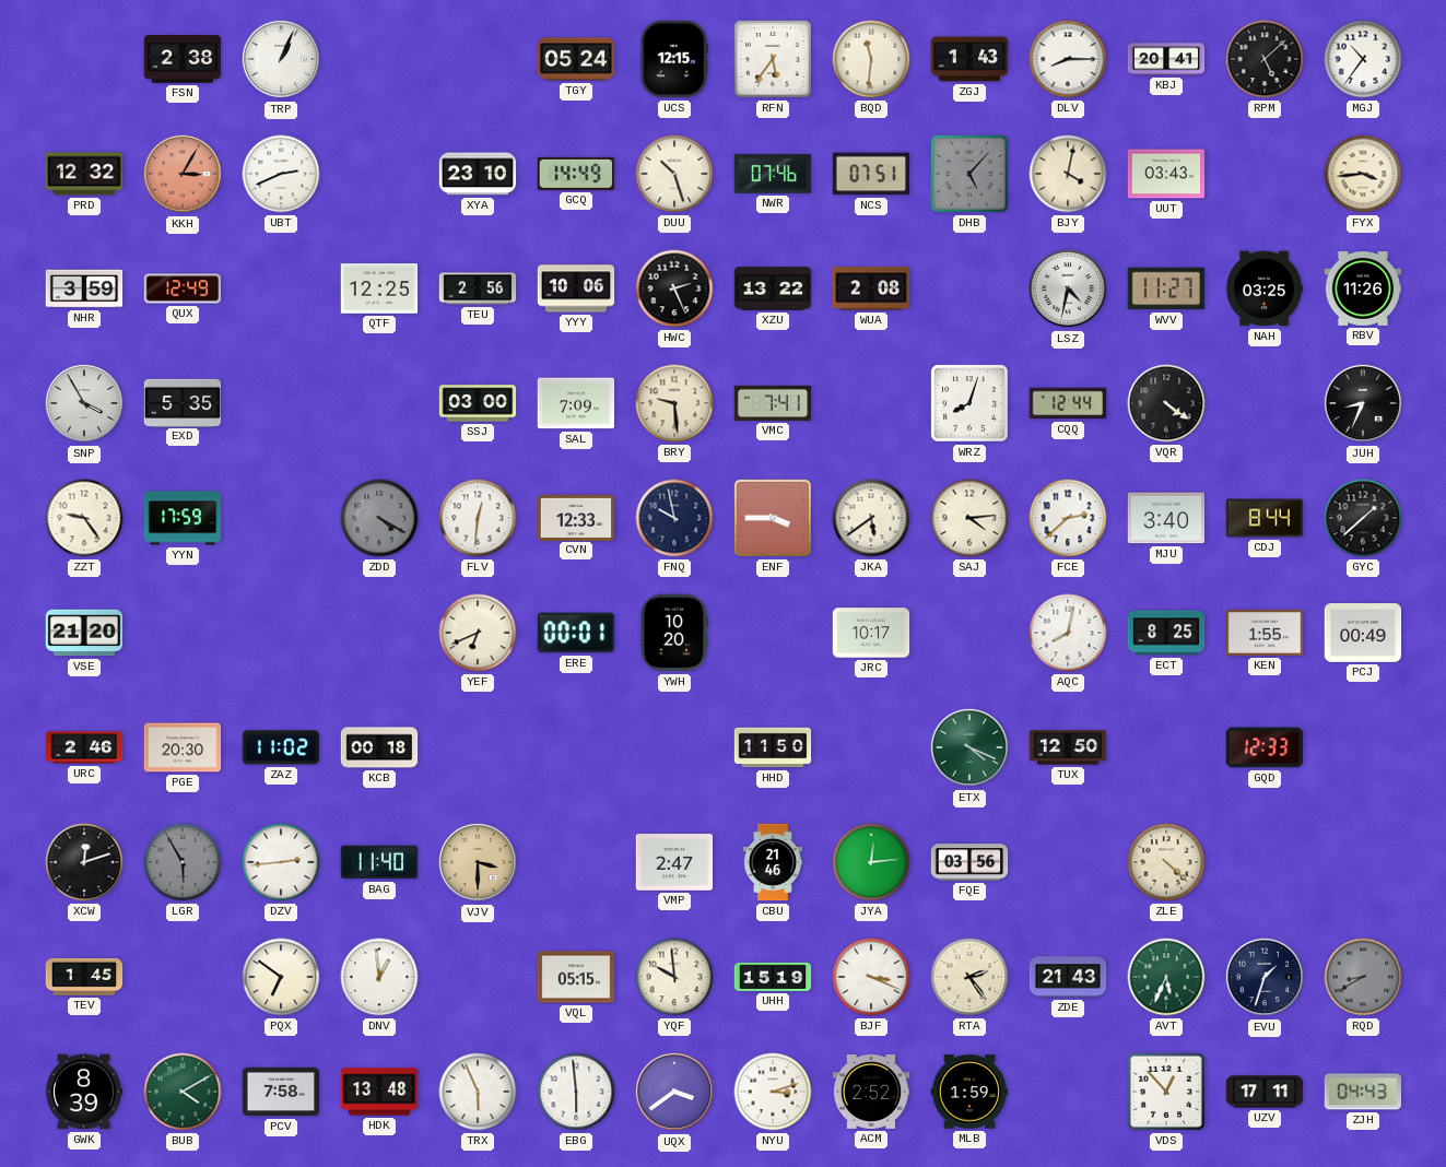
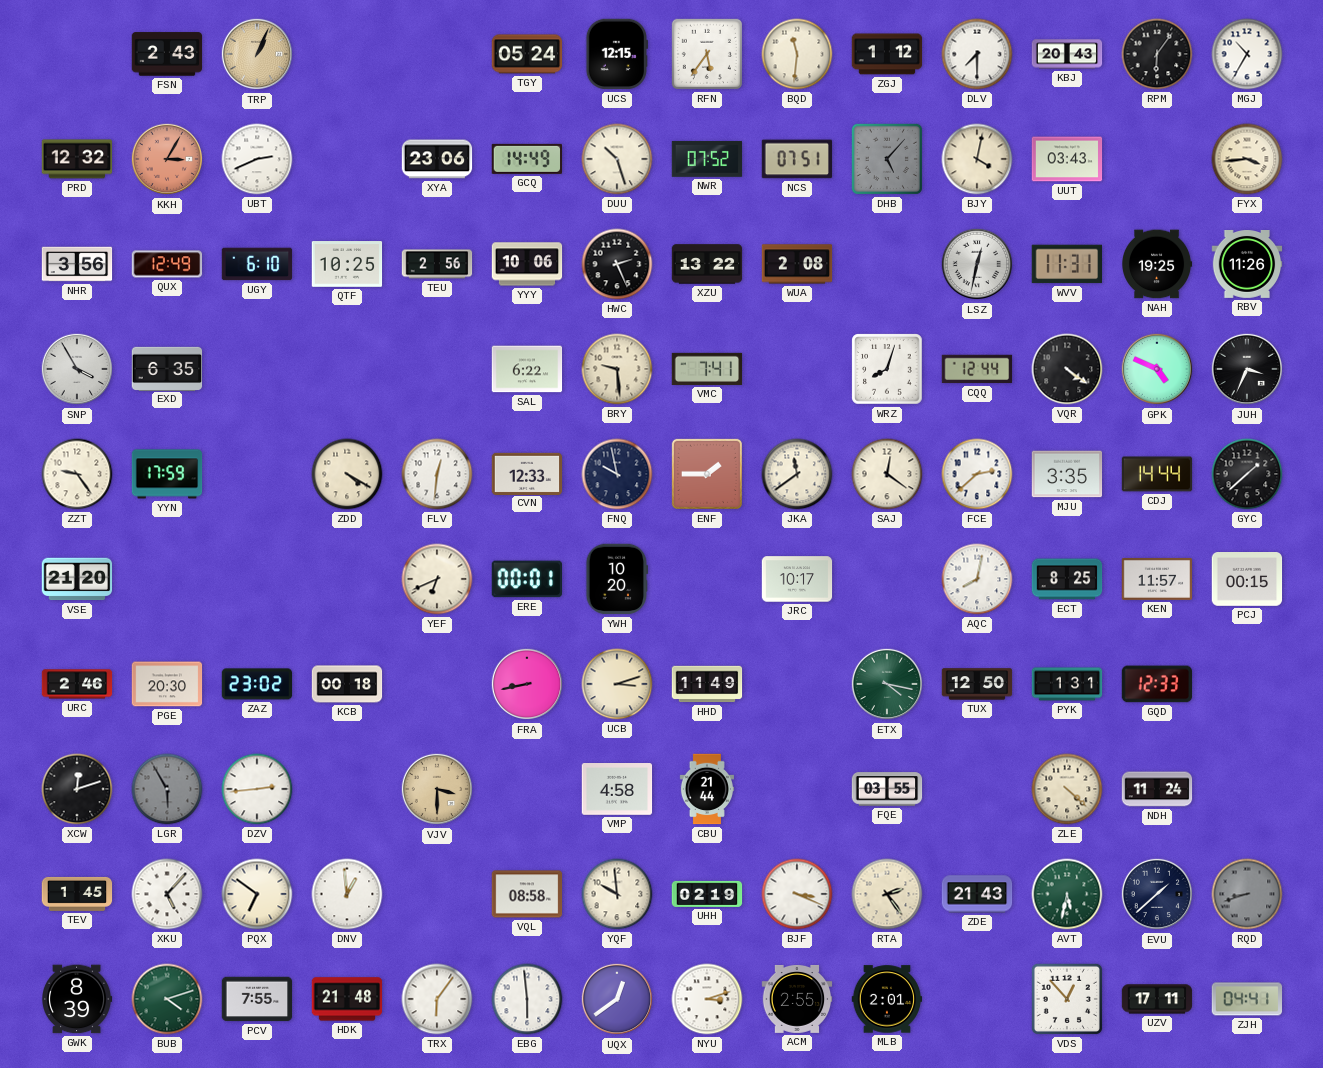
FSN: 2:38 -> 2:43
TRP dial: white -> champagne
ZGJ: 1:43 -> 1:12
DLV: 8:15 -> 7:30
KBJ: 20:41 -> 20:43
RPM: 5:08 -> 6:06
MGJ: 10:36 -> 10:35
XYA: 23:10 -> 23:06
NWR: 07:46 -> 07:52
NHR: 3:59 -> 3:56
UGY: none -> 6:10
QTF: 12:25 -> 10:25
LSZ: 4:32 -> 12:32
WVV: 11:27 -> 11:31
NAH: 03:25 -> 19:25
EXD: 5:35 -> 6:35
SSJ: 03:00 -> none
SAL: 7:09 -> 6:22
GPK: none -> 4:49
JUH: 8:34 -> 3:34
ZDD dial: grey -> cream
ENF: 3:45 -> 1:45
JKA: 5:39 -> 11:39
SAJ: 4:14 -> 12:21
MJU: 3:40 -> 3:35
CDJ: 8:44 -> 14:44
KEN: 1:55 -> 11:57
PCJ: 00:49 -> 00:15
ZAZ: 11:02 -> 23:02
FRA: none -> 8:43
UCB: none -> 3:12
HHD: 11:50 -> 11:49
ETX: 4:19 -> 4:17
PYK: none -> 1:31
BAG: 11:40 -> none
VMP: 2:47 -> 4:58
CBU: 21:46 -> 21:44
JYA: 12:14 -> none
FQE: 03:56 -> 03:55
NDH: none -> 11:24
XKU: none -> 5:07
VQL: 05:15 -> 08:58
UHH: 15:19 -> 02:19
AVT: 5:34 -> 5:32
EVU: 1:33 -> 1:38
RQD: 8:40 -> 8:42
BUB: 4:10 -> 4:12
PCV: 7:58 -> 7:55
HDK: 13:48 -> 21:48
TRX: 5:56 -> 6:06
UQX: 3:39 -> 12:39
ACM: 2:52 -> 2:55
MLB: 1:59 -> 2:01
ZJH: 04:43 -> 04:41
